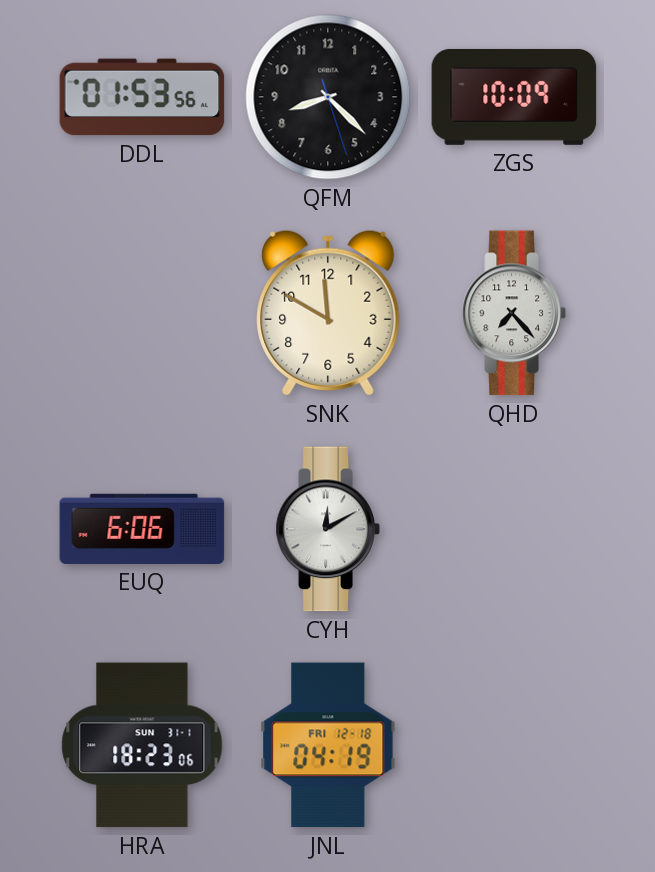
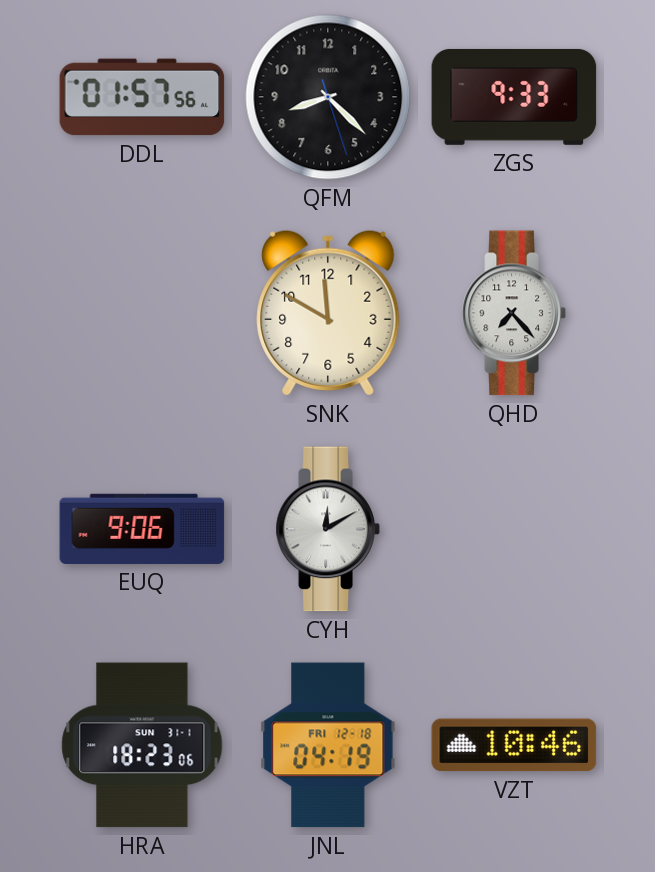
DDL: 01:53 -> 01:57
ZGS: 10:09 -> 9:33
EUQ: 6:06 -> 9:06
VZT: none -> 10:46
